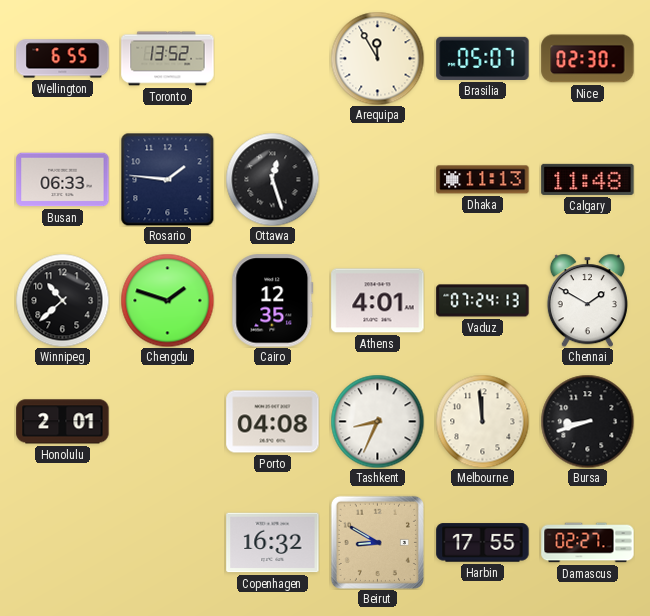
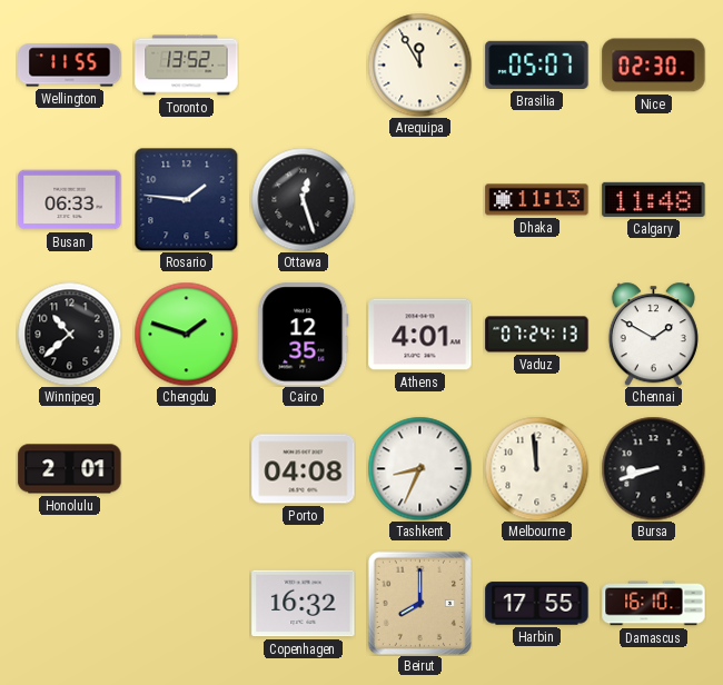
Wellington: 6:55 -> 11:55
Beirut: 8:50 -> 8:00
Damascus: 02:27 -> 16:10
